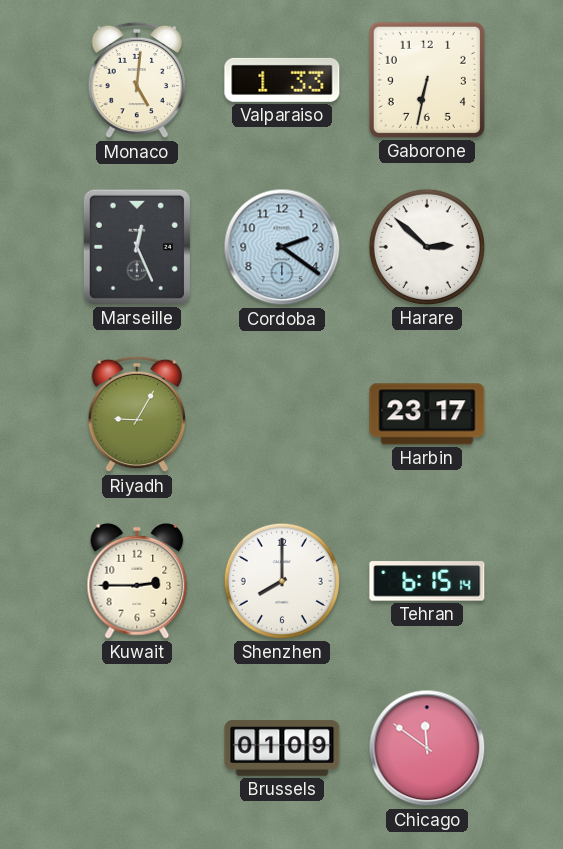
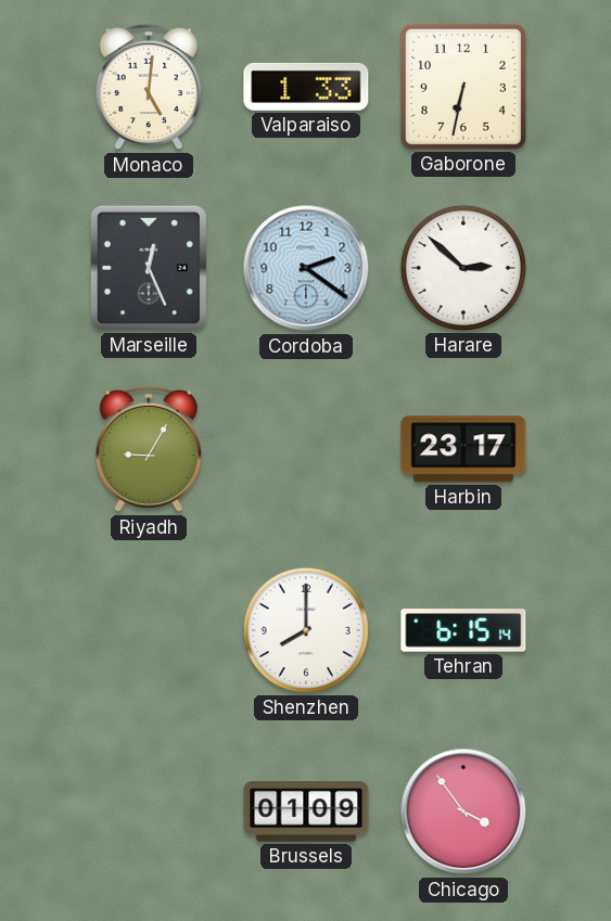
Kuwait: 2:45 -> none
Chicago: 11:51 -> 3:54
